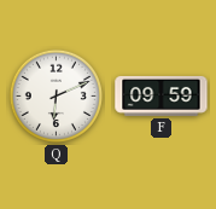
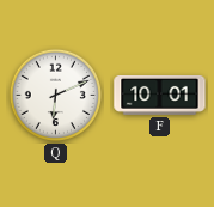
F: 09:59 -> 10:01
